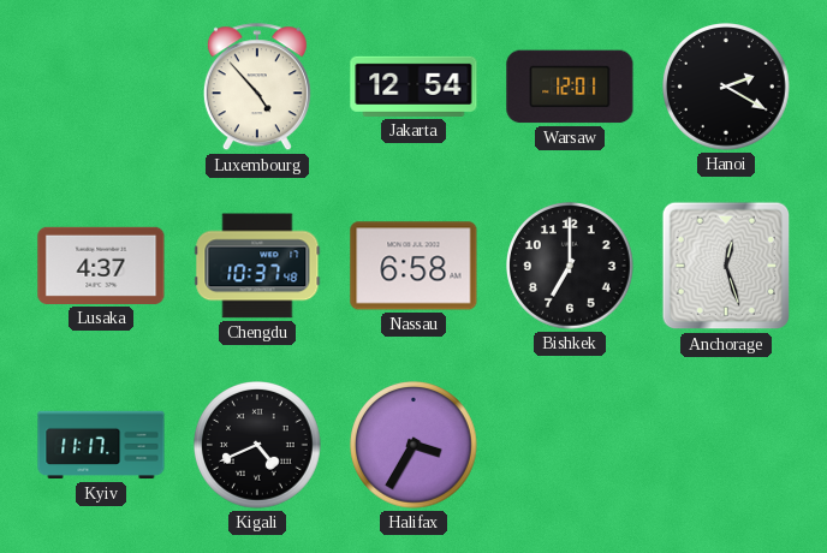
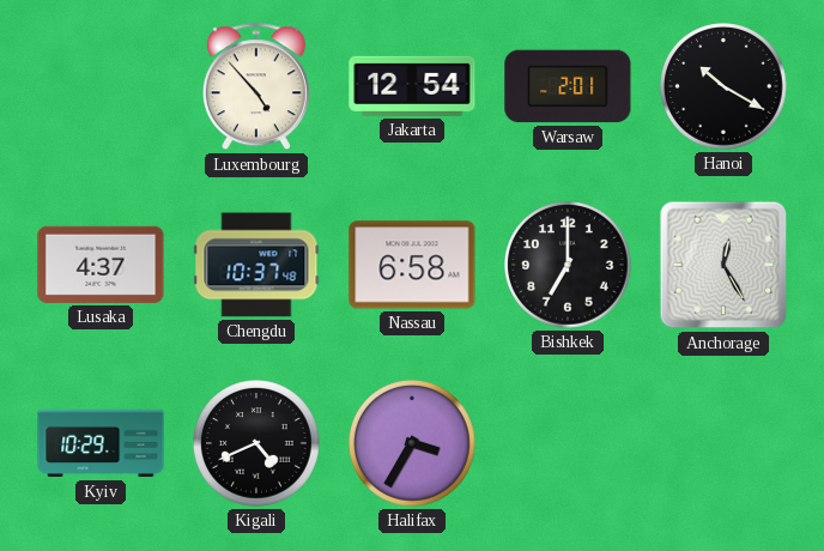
Warsaw: 12:01 -> 2:01
Hanoi: 2:20 -> 10:20
Anchorage: 12:27 -> 12:25
Kyiv: 11:17 -> 10:29
